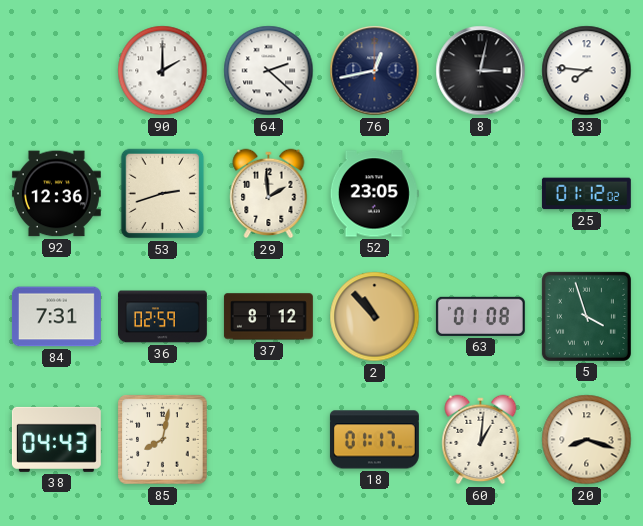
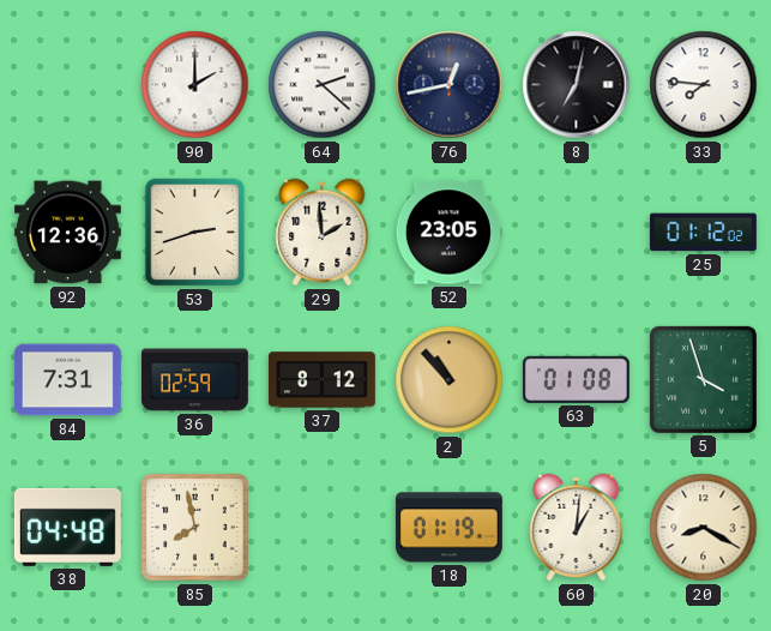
8: 3:02 -> 7:02
38: 04:43 -> 04:48
85: 8:02 -> 7:58
18: 01:17 -> 01:19
20: 8:18 -> 8:20
